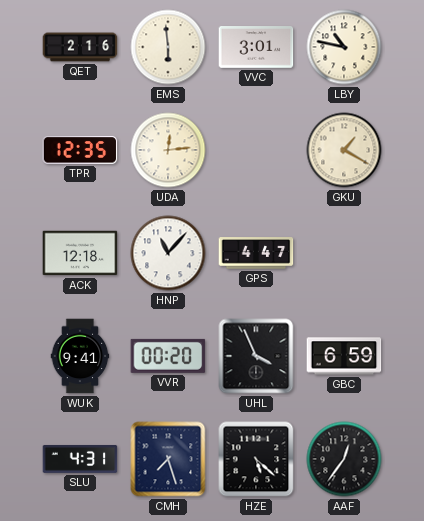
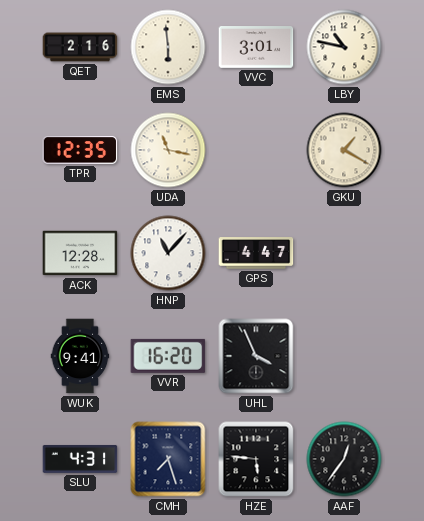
UDA: 12:14 -> 11:17
ACK: 12:18 -> 12:28
VVR: 00:20 -> 16:20
GBC: 6:59 -> none
HZE: 5:22 -> 5:46
